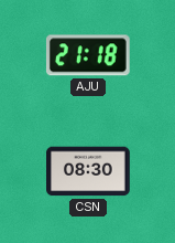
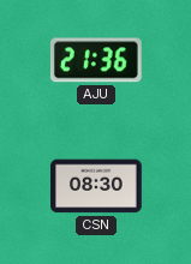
AJU: 21:18 -> 21:36
